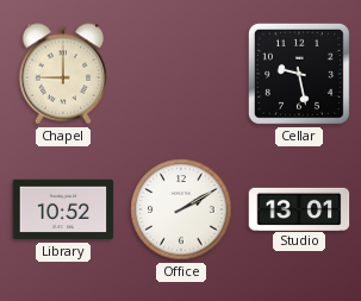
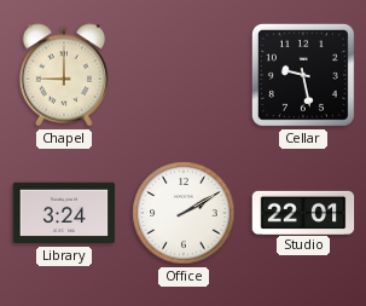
Library: 10:52 -> 3:24
Studio: 13:01 -> 22:01
